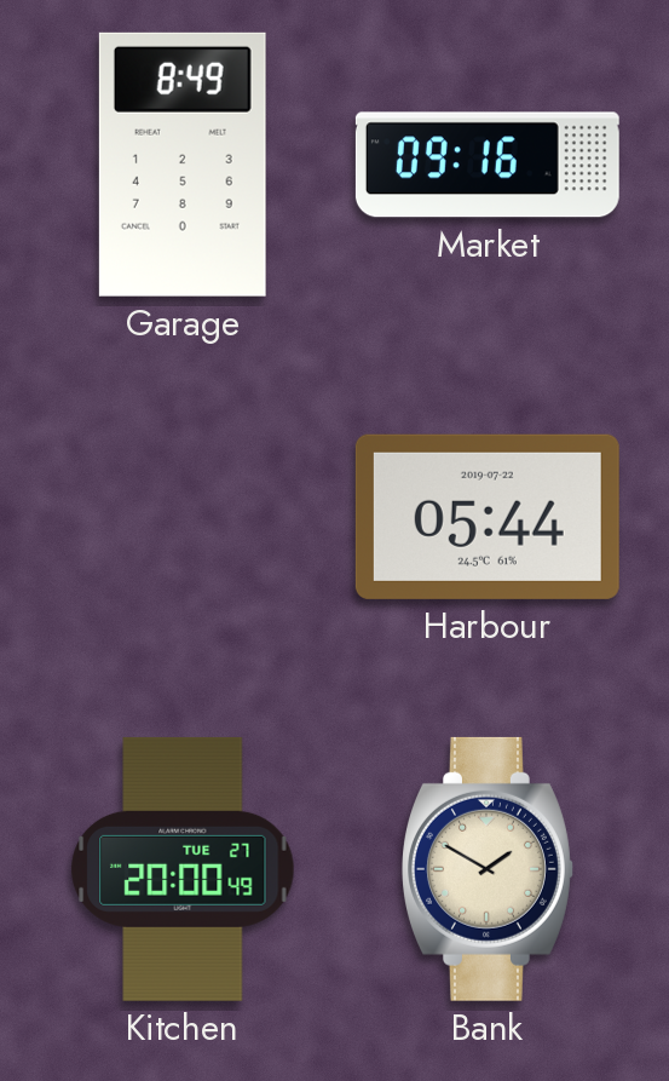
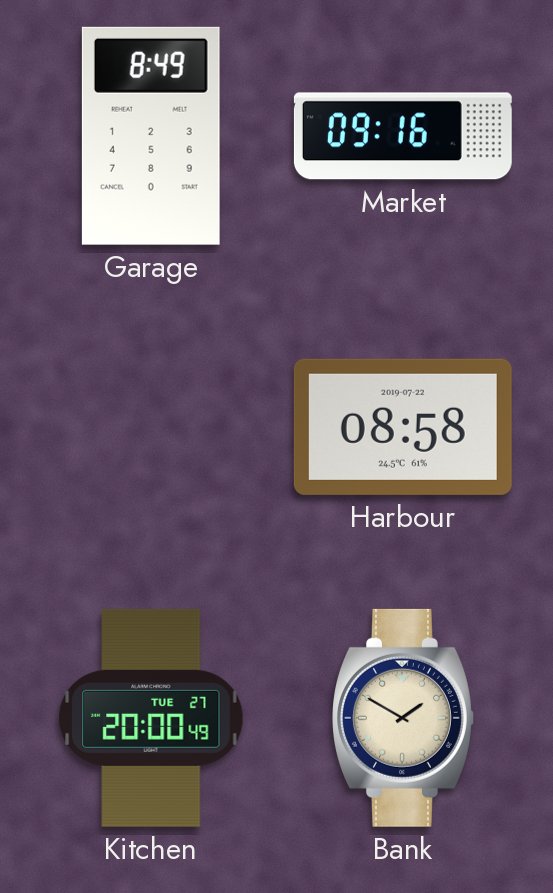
Harbour: 05:44 -> 08:58
